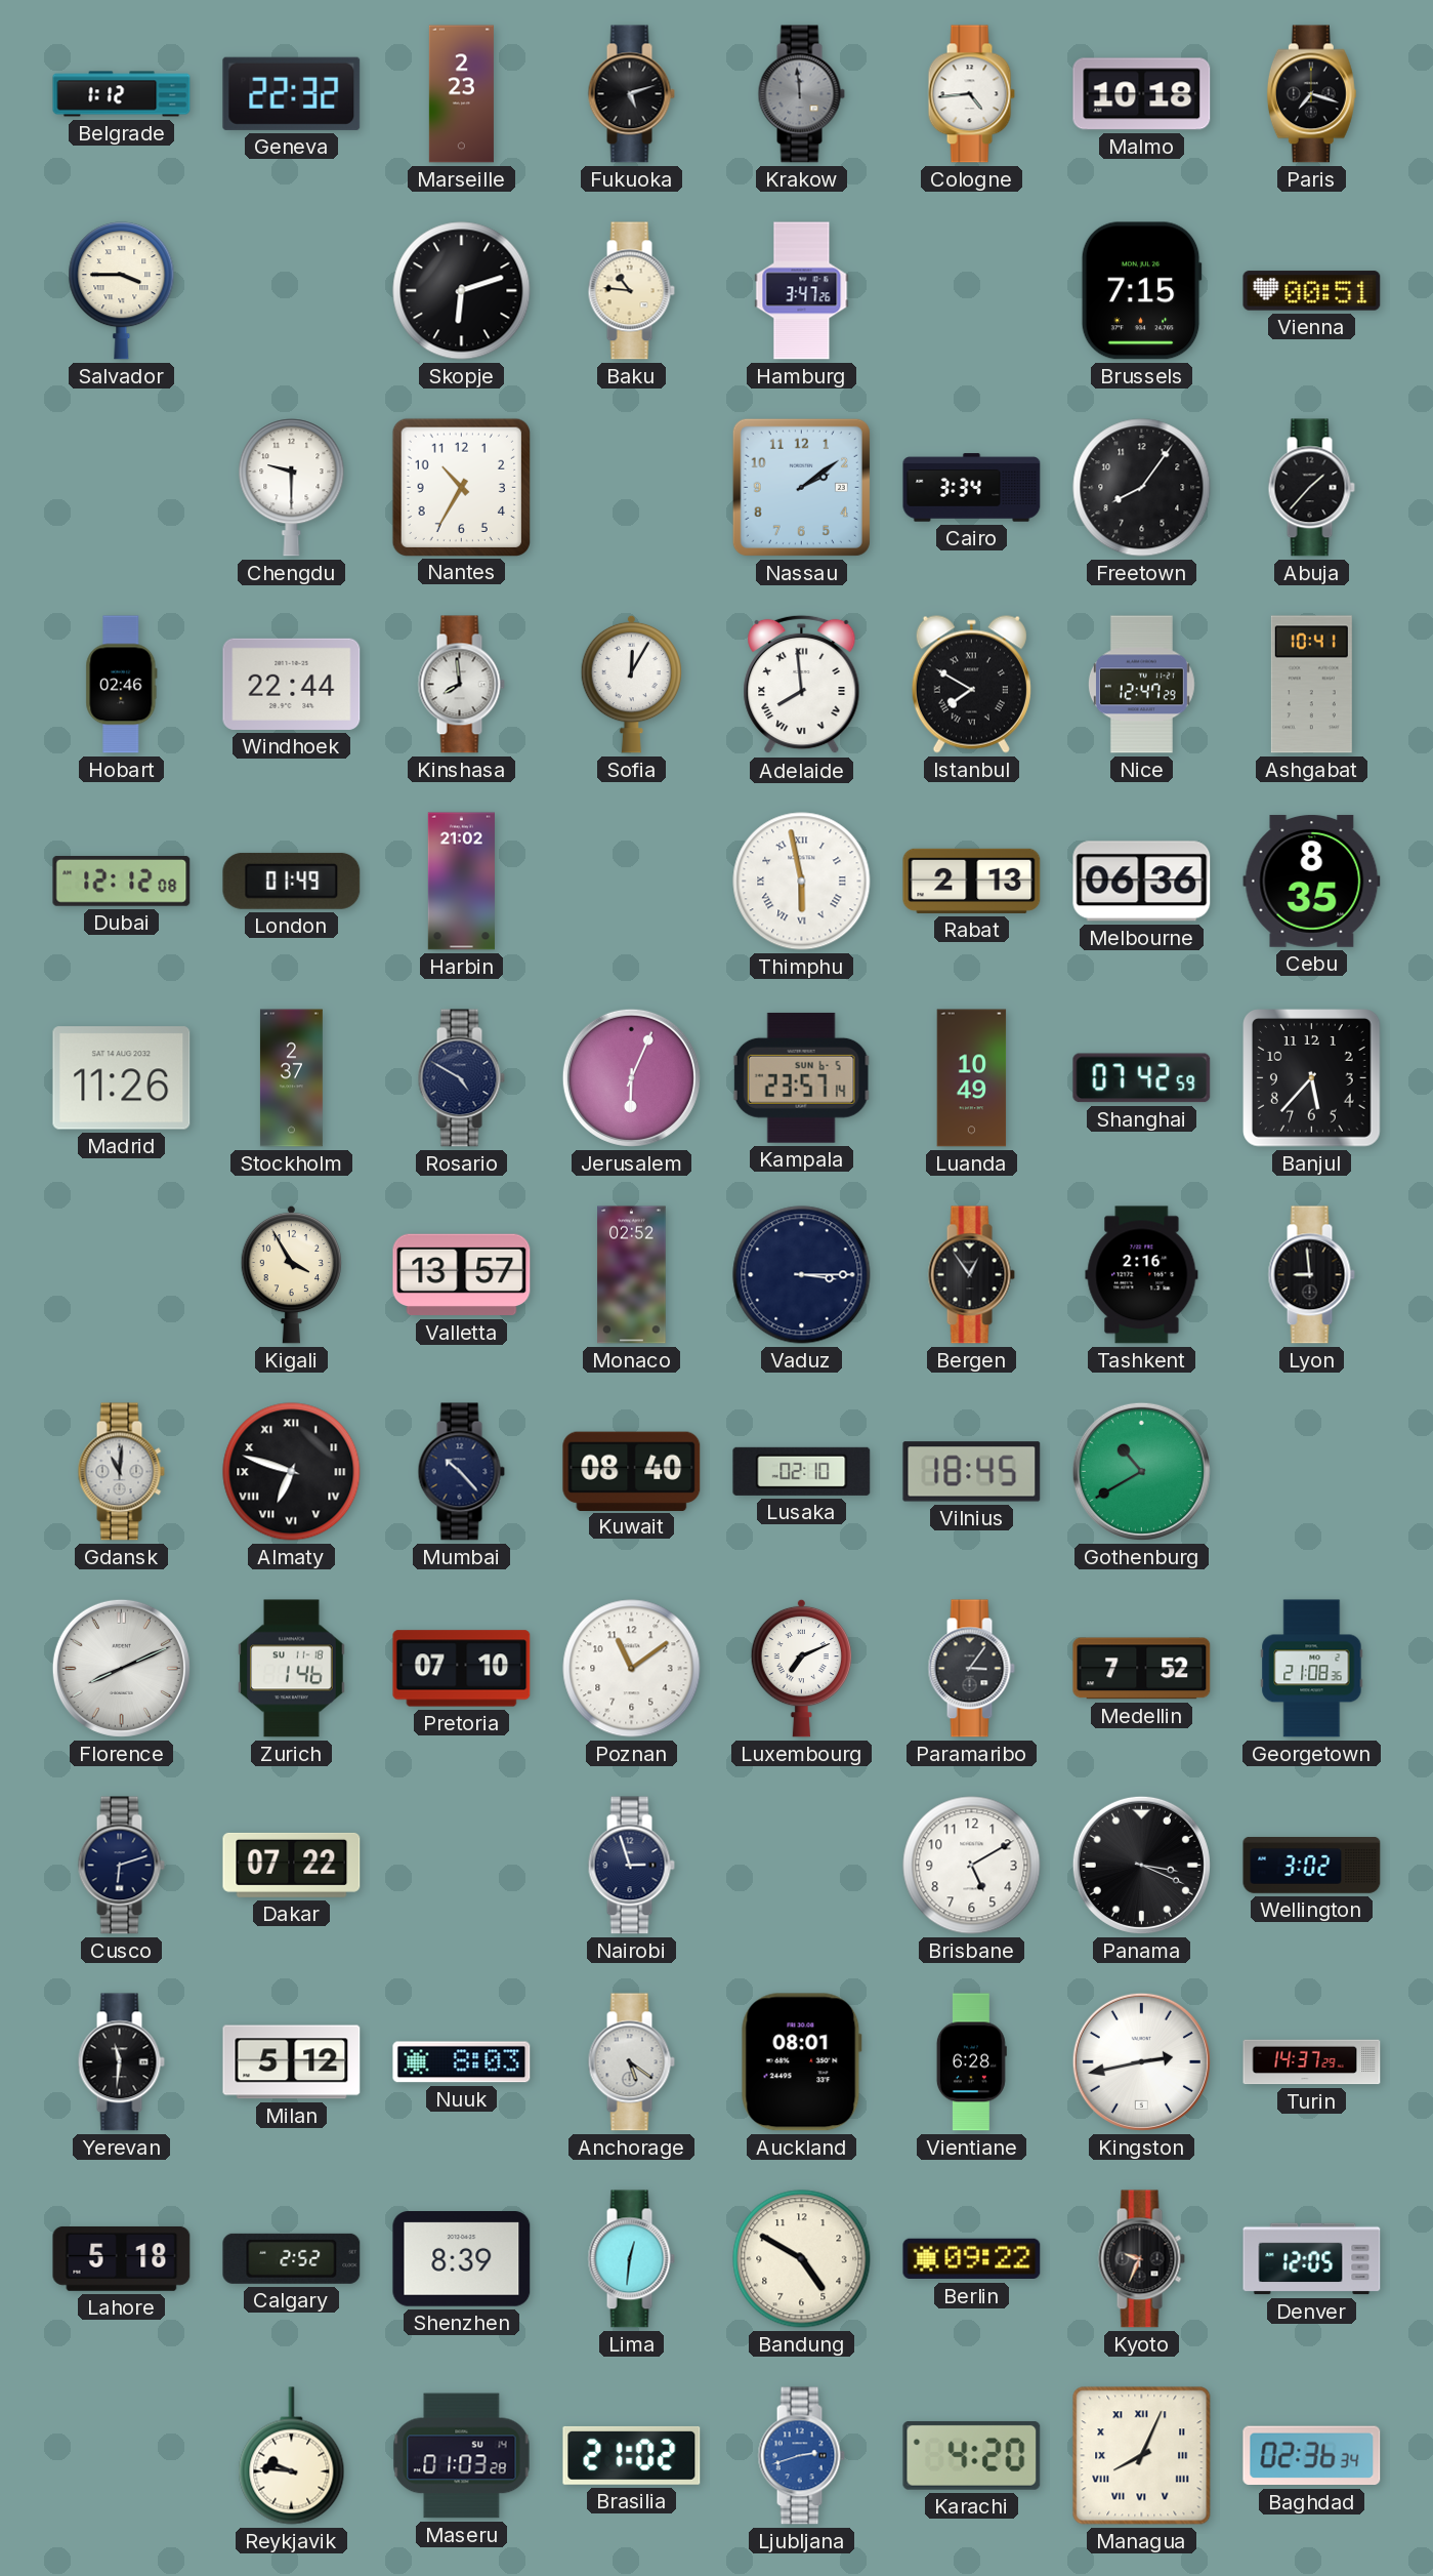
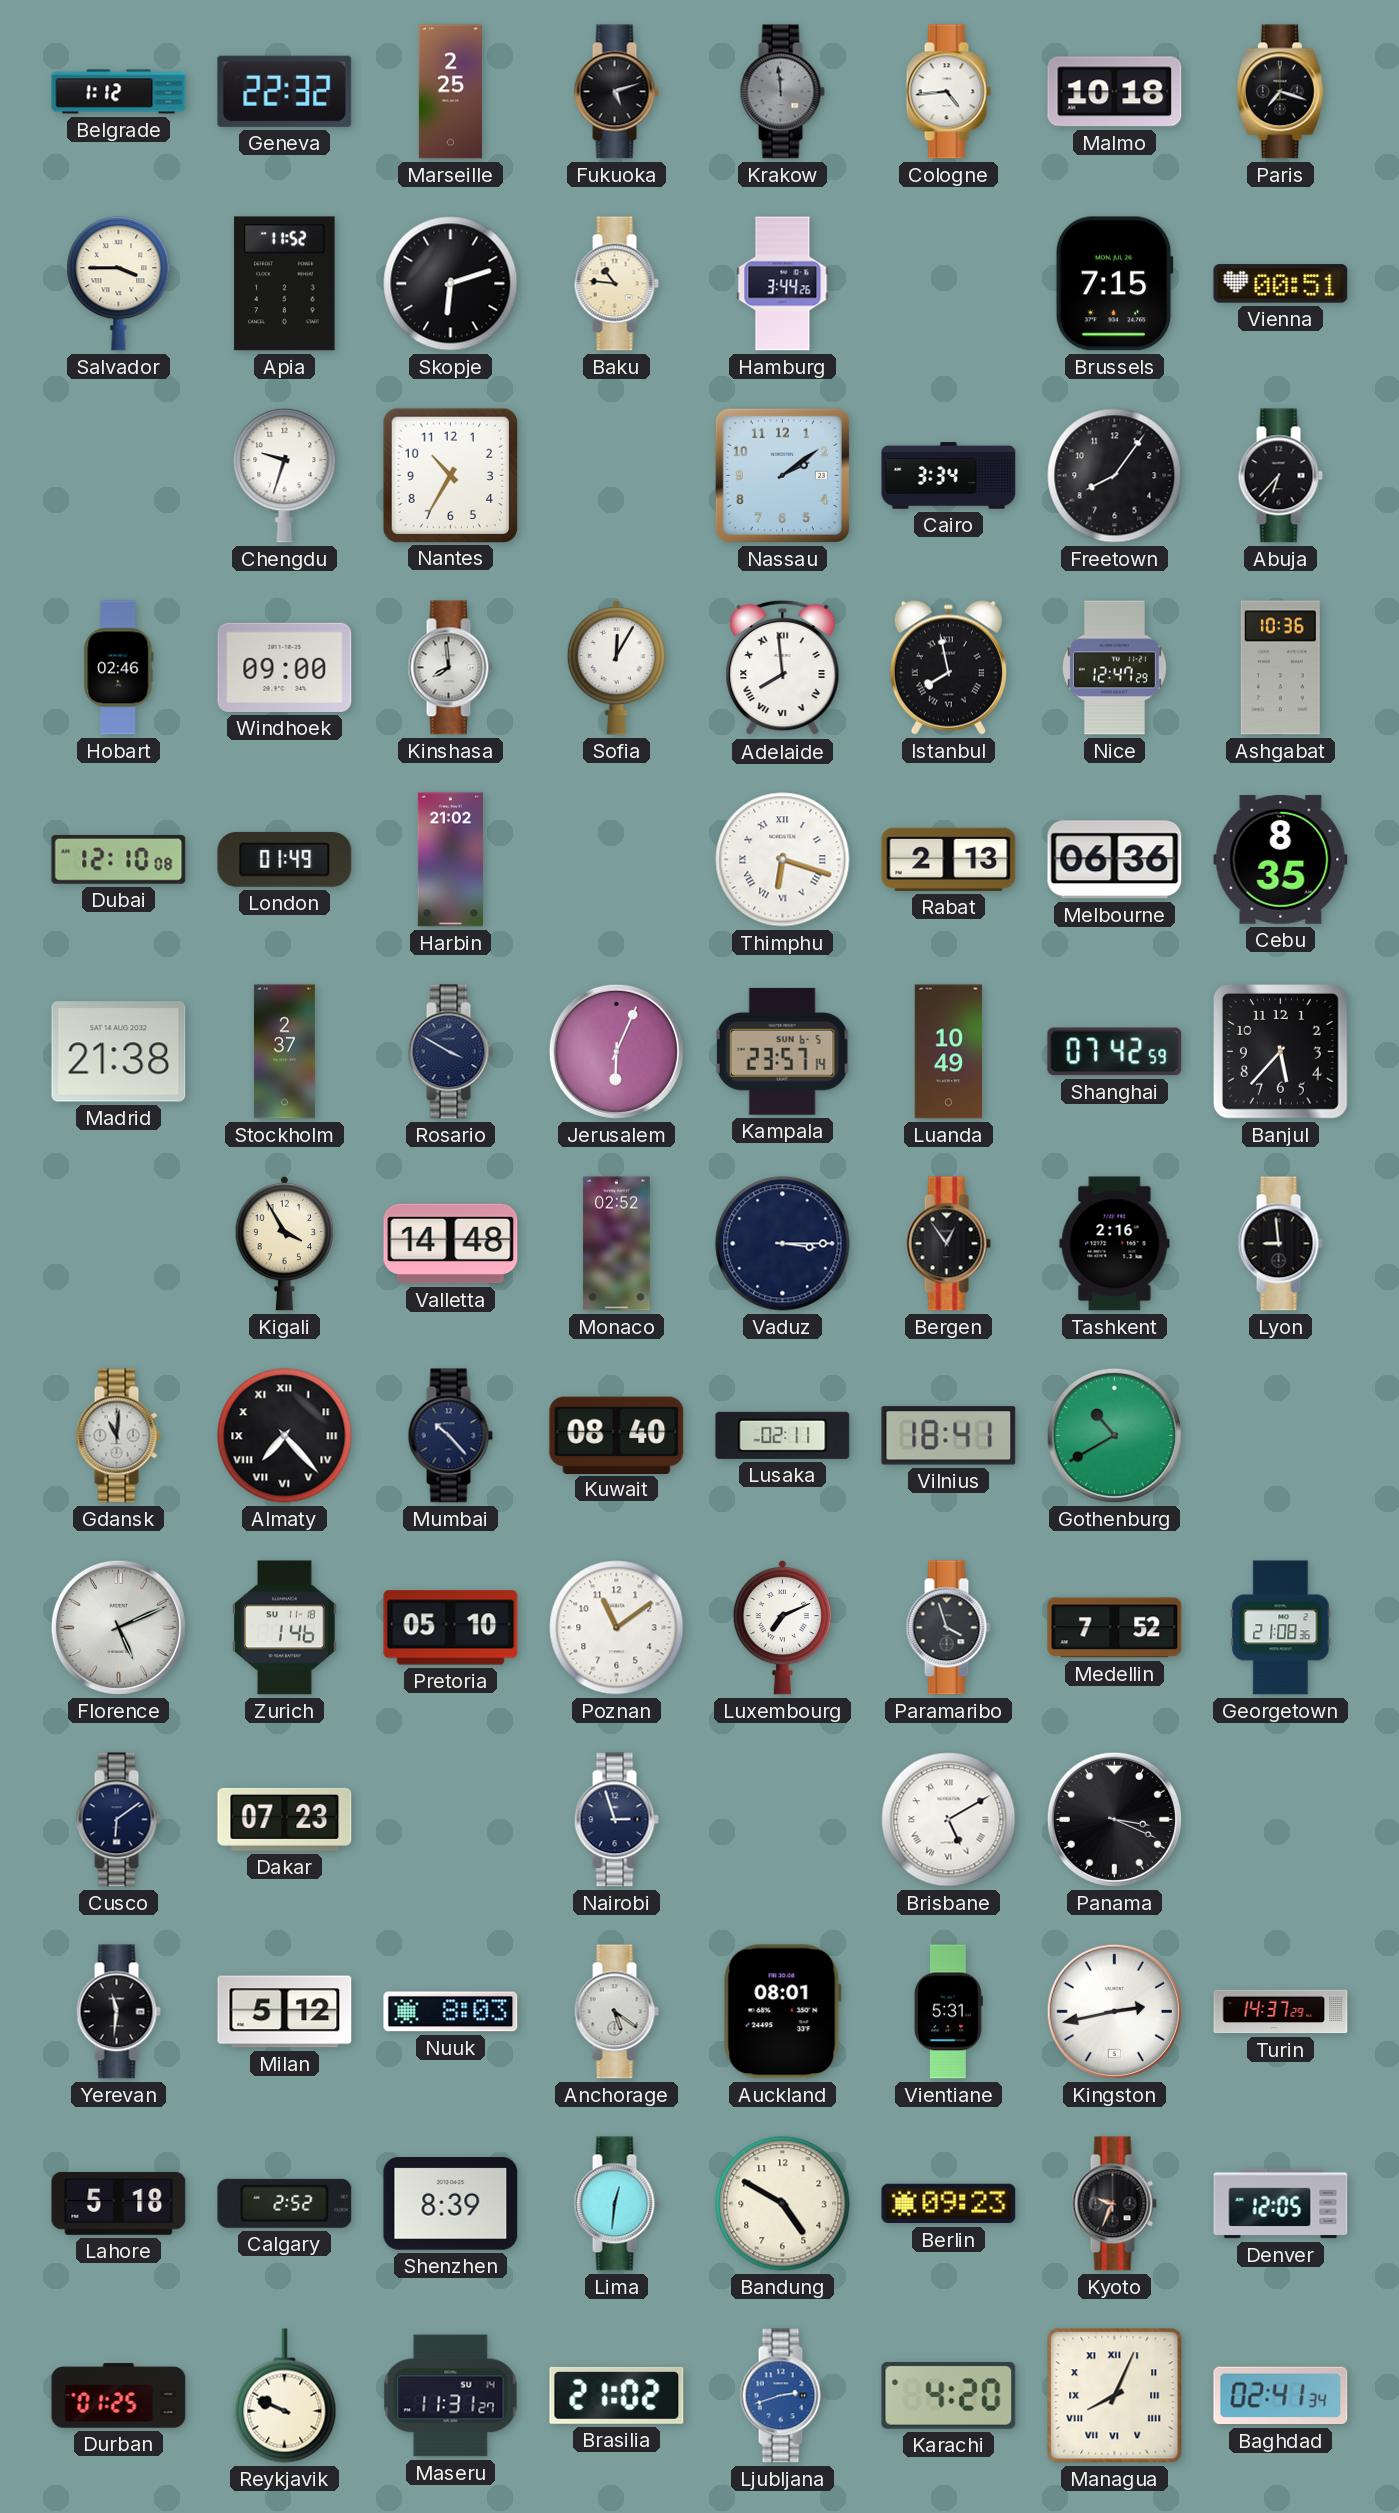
Marseille: 2:23 -> 2:25
Apia: none -> 11:52
Hamburg: 3:47 -> 3:44
Chengdu: 9:30 -> 9:33
Abuja: 1:37 -> 6:37
Windhoek: 22:44 -> 09:00
Istanbul: 7:50 -> 7:58
Ashgabat: 10:41 -> 10:36
Dubai: 12:12 -> 12:10
Thimphu: 5:58 -> 6:18
Madrid: 11:26 -> 21:38
Rosario: 4:50 -> 3:50
Valletta: 13:57 -> 14:48
Almaty: 6:48 -> 7:23
Lusaka: 02:10 -> 02:11
Vilnius: 18:45 -> 18:41
Florence: 8:11 -> 5:11
Pretoria: 07:10 -> 05:10
Paramaribo: 3:06 -> 3:57
Cusco: 6:12 -> 6:09
Dakar: 07:22 -> 07:23
Brisbane numerals: Arabic -> Roman
Wellington: 3:02 -> none
Vientiane: 6:28 -> 5:31
Berlin: 09:22 -> 09:23
Durban: none -> 01:25
Reykjavik: 9:46 -> 9:49
Maseru: 01:03 -> 11:31
Baghdad: 02:36 -> 02:41
